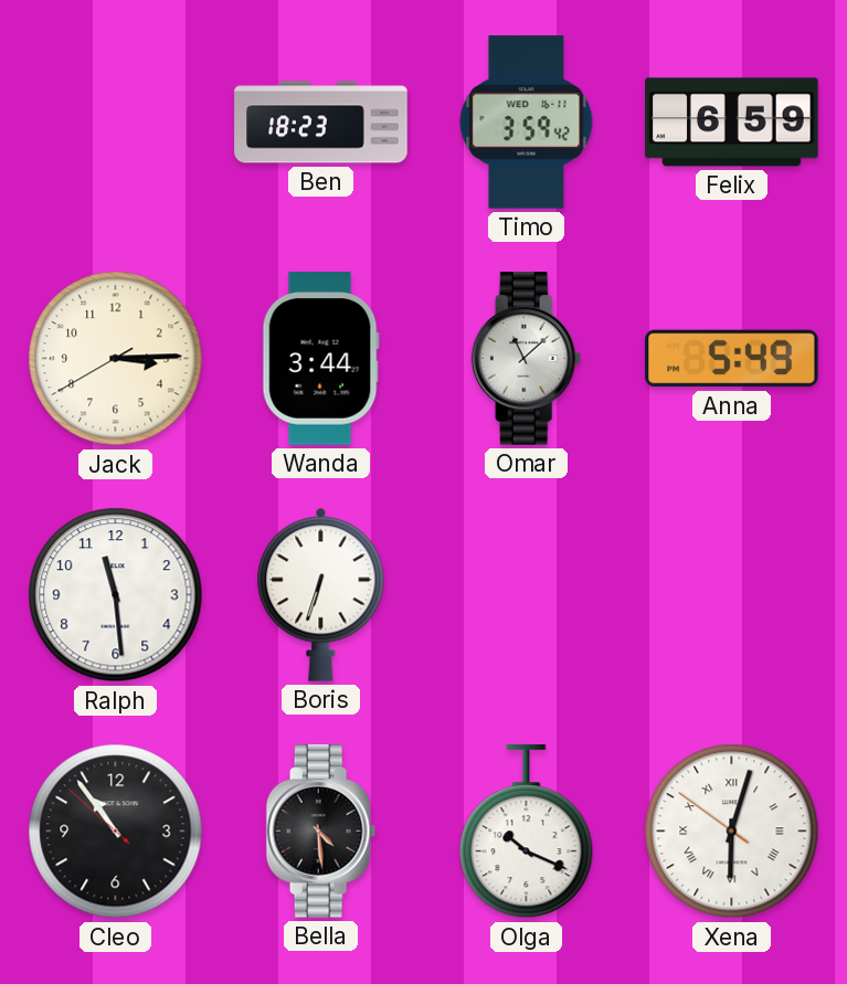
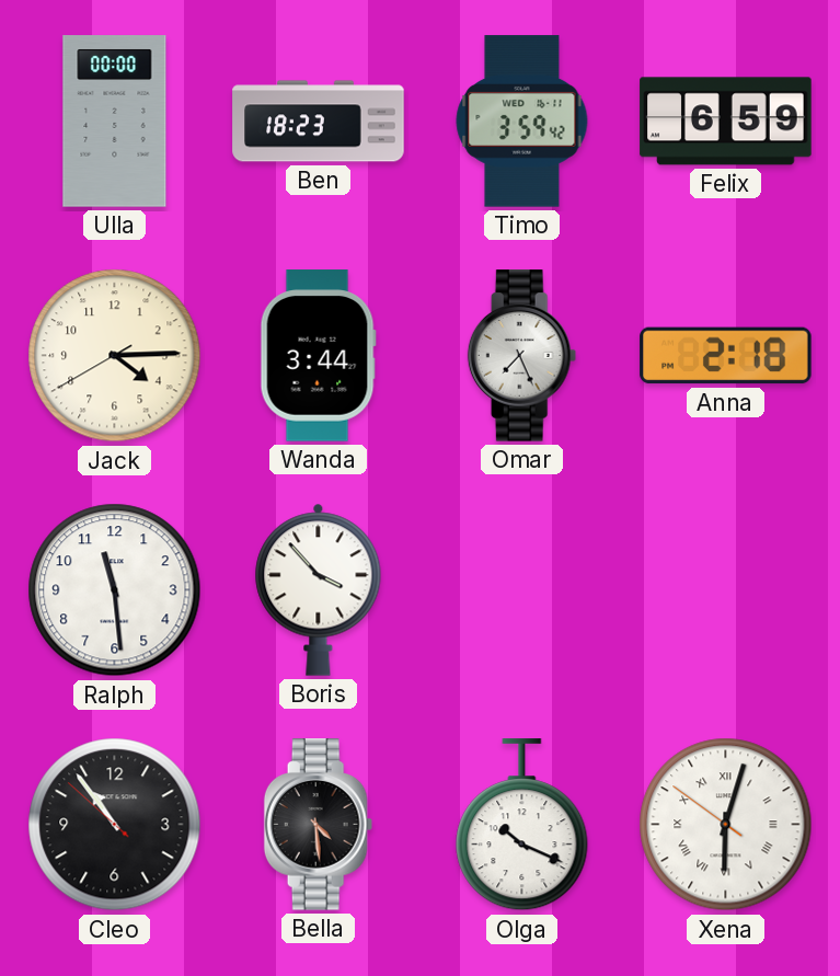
Ulla: none -> 00:00
Jack: 3:14 -> 4:14
Omar: 11:08 -> 7:26
Anna: 5:49 -> 2:18
Boris: 6:33 -> 3:53
